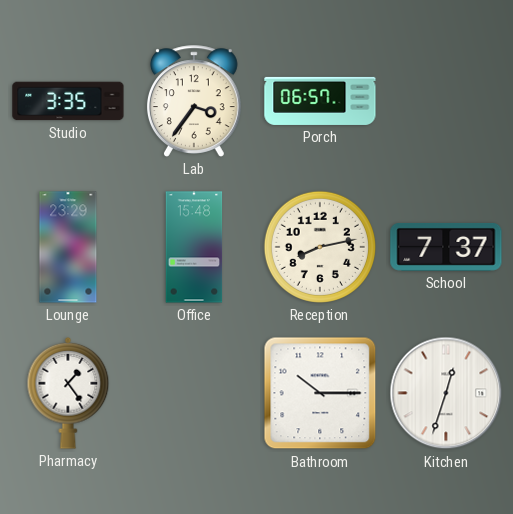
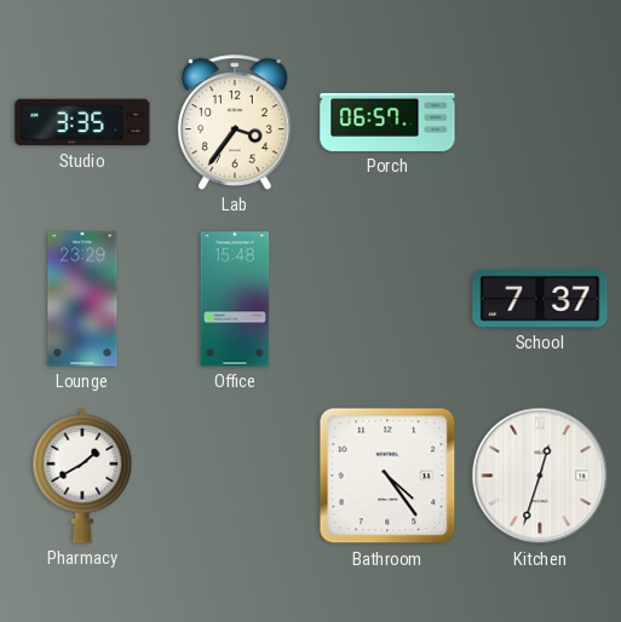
Reception: 8:13 -> none
Pharmacy: 1:24 -> 1:40
Bathroom: 10:15 -> 4:24
